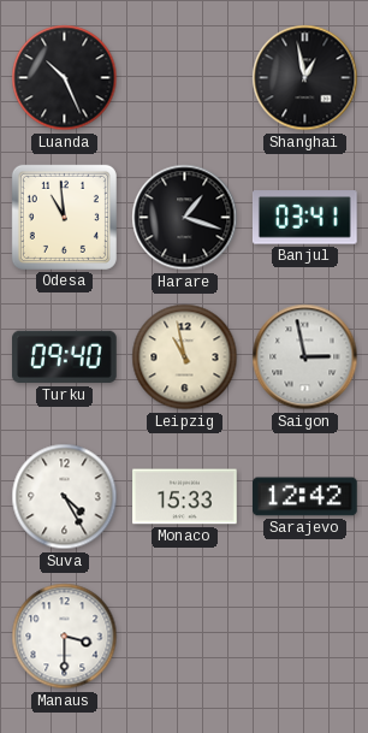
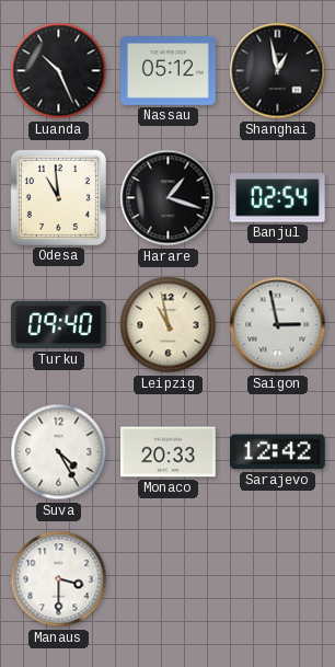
Nassau: none -> 05:12
Banjul: 03:41 -> 02:54
Monaco: 15:33 -> 20:33
